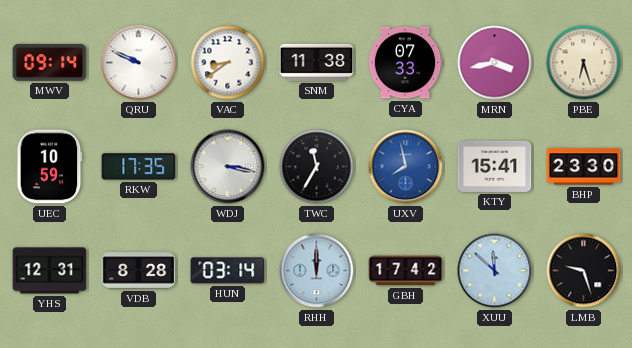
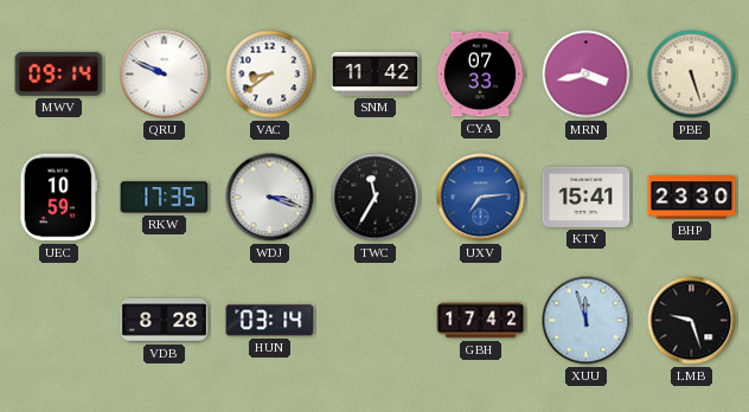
SNM: 11:38 -> 11:42
PBE: 6:27 -> 5:27
WDJ: 3:17 -> 3:18
UXV: 7:58 -> 7:14
YHS: 12:31 -> none
RHH: 12:00 -> none
XUU: 11:52 -> 11:57
